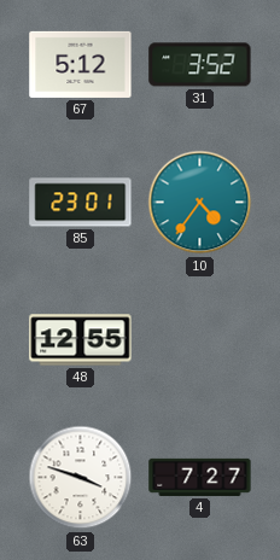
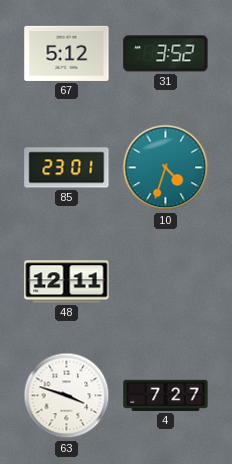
10: 4:36 -> 4:33
48: 12:55 -> 12:11
